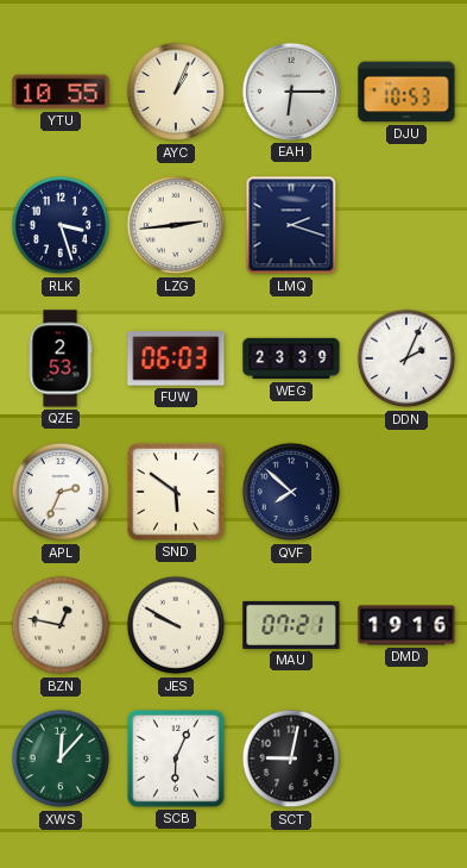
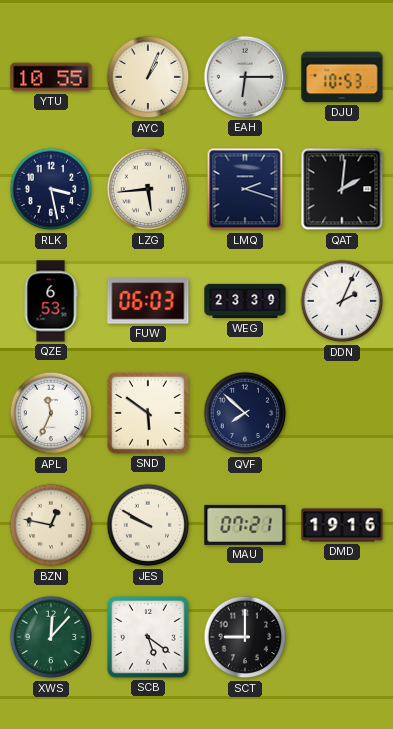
RLK: 3:27 -> 3:28
LZG: 2:44 -> 5:44
QAT: none -> 2:01
QZE: 2:53 -> 6:53
APL: 2:34 -> 11:34
SCB: 6:04 -> 5:21
SCT: 9:02 -> 9:00
